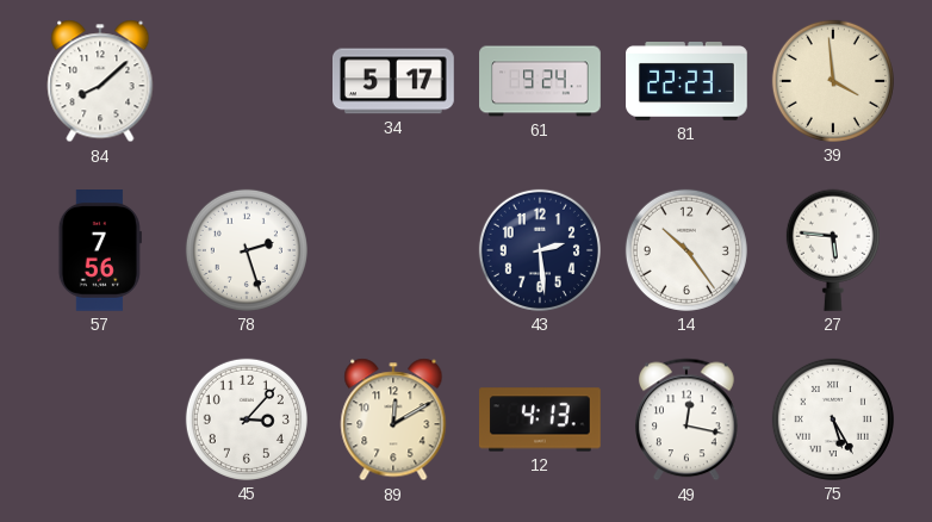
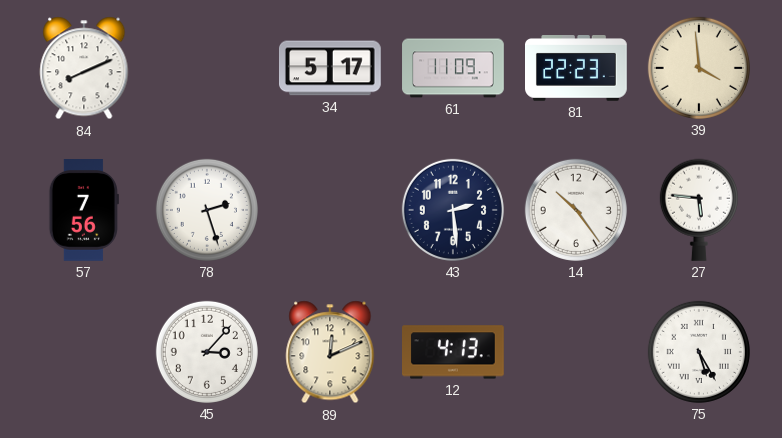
84: 8:08 -> 8:11
61: 9:24 -> 11:09
89: 12:10 -> 12:11
49: 12:17 -> none
